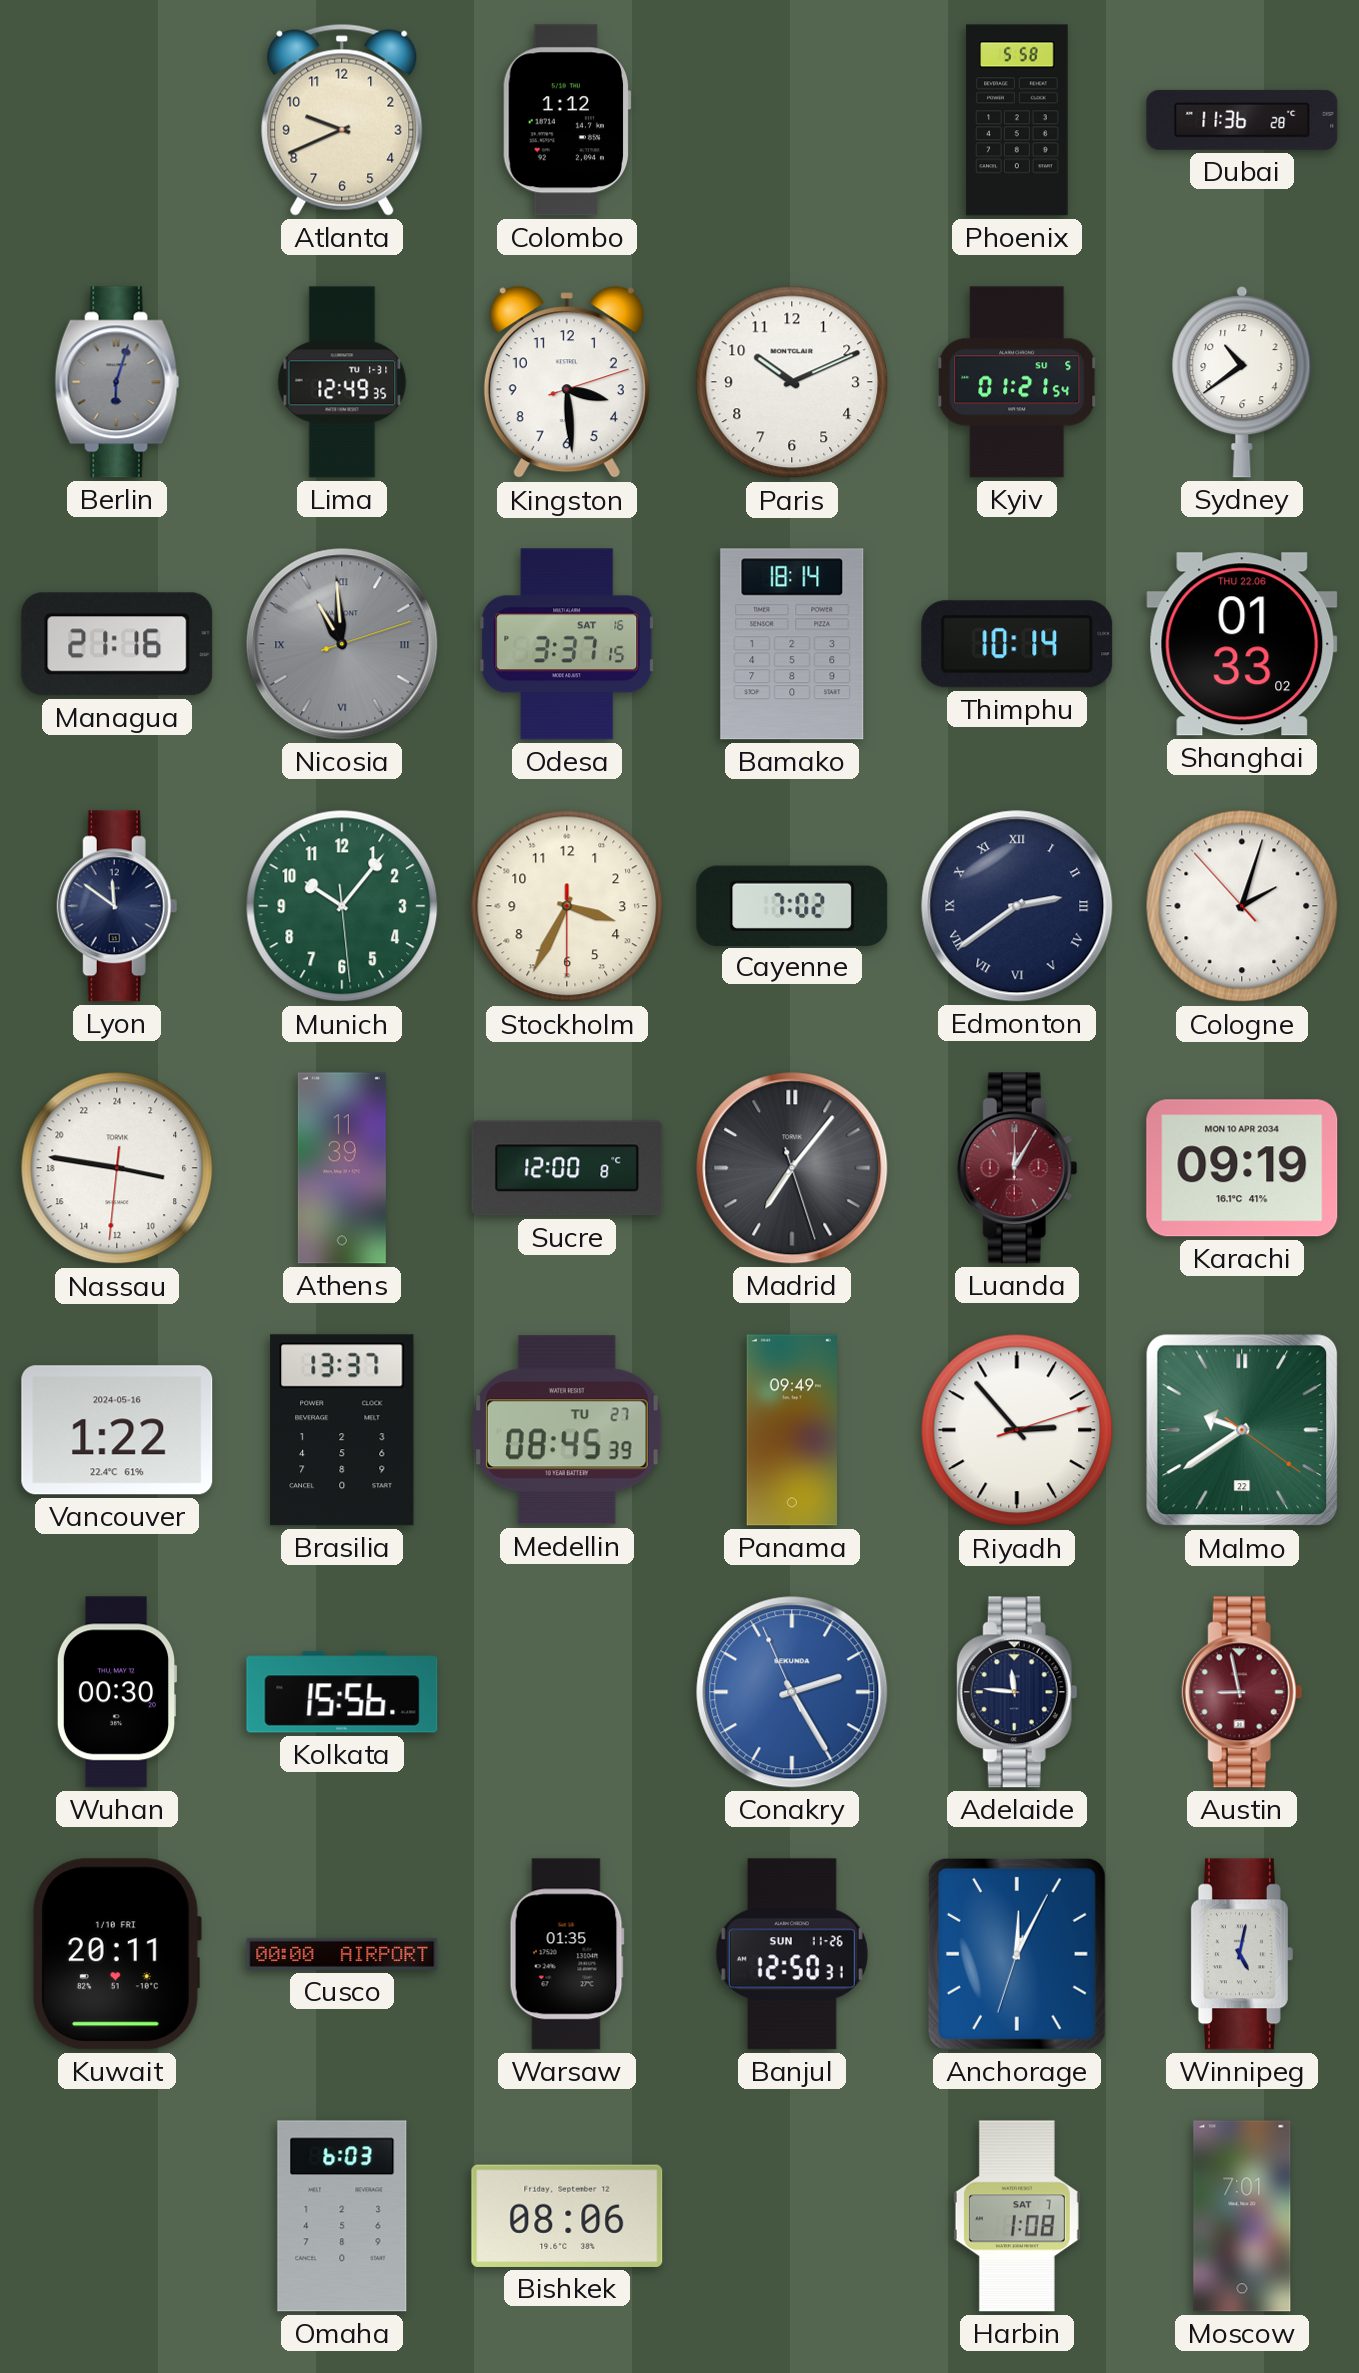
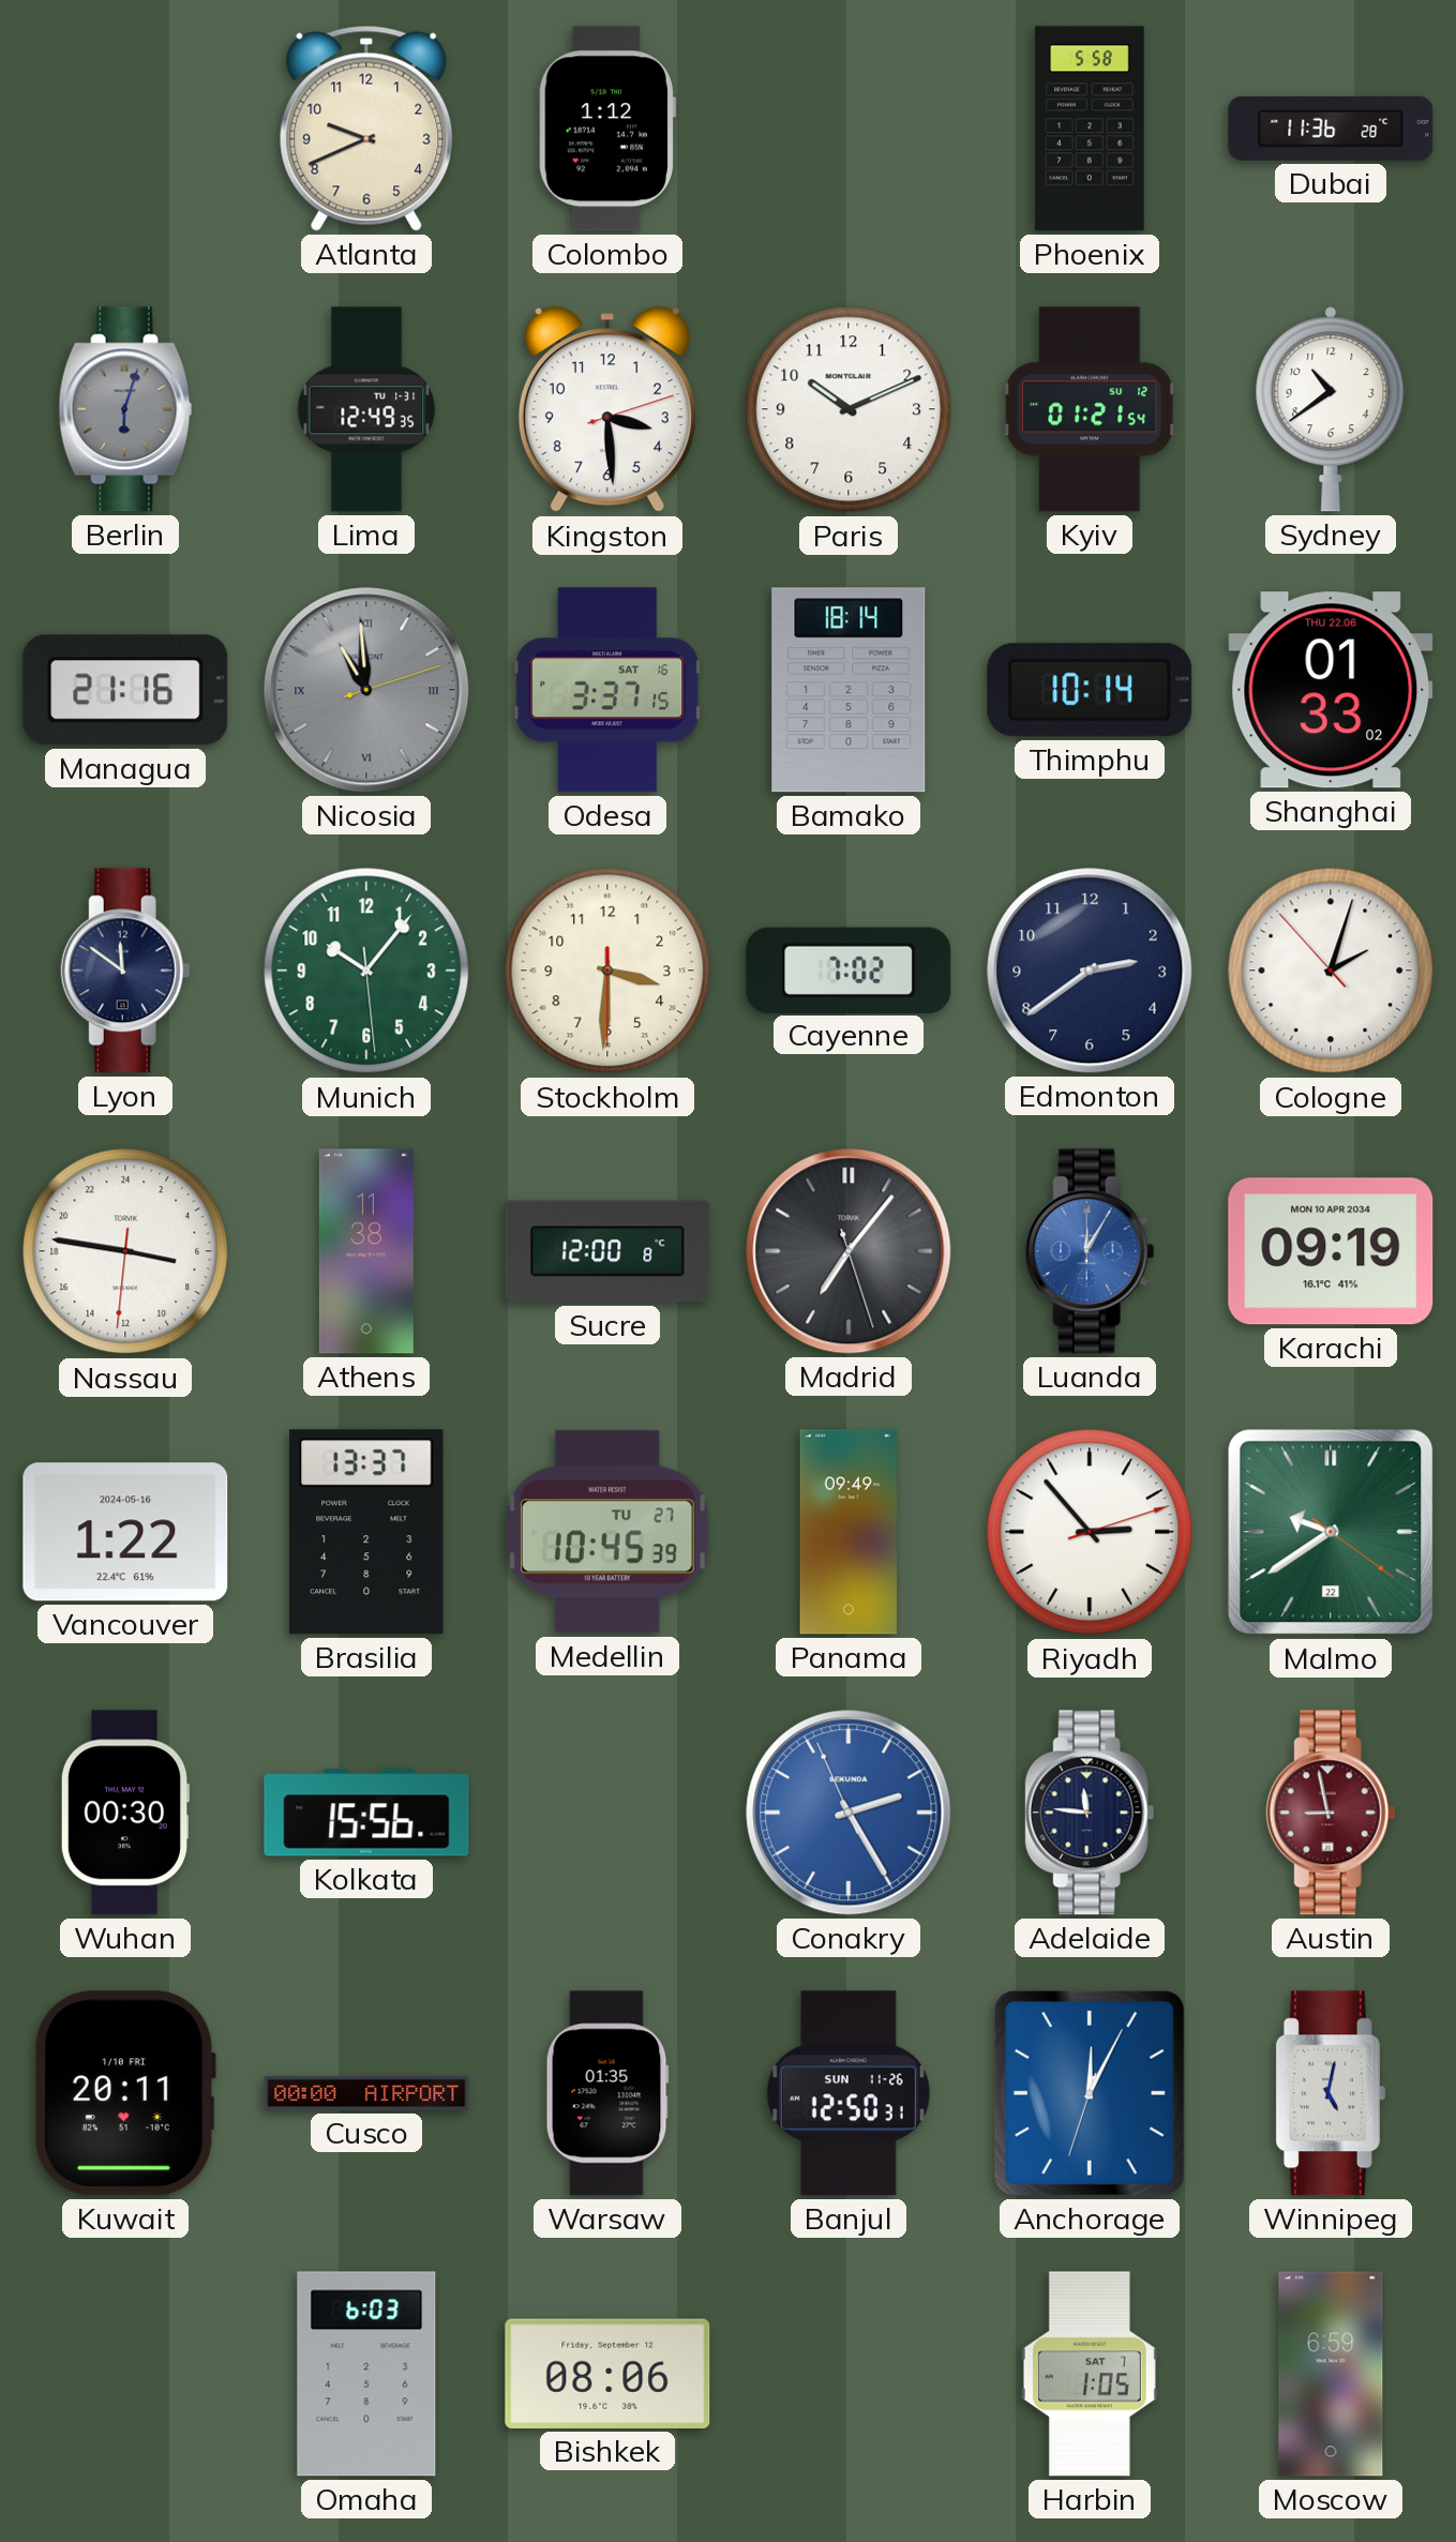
Kyiv date: SU 5 -> SU 12
Stockholm: 3:34 -> 3:30
Edmonton numerals: Roman -> Arabic
Athens: 11:39 -> 11:38
Luanda dial: burgundy -> blue
Medellin: 08:45 -> 10:45
Harbin: 1:08 -> 1:05
Moscow: 7:01 -> 6:59
